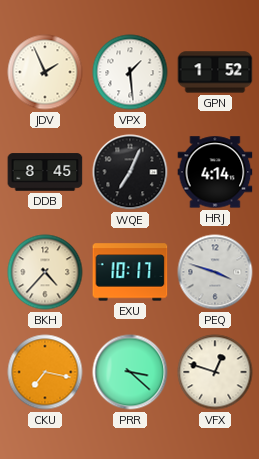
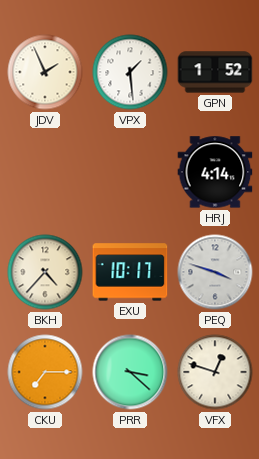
DDB: 8:45 -> none
WQE: 7:04 -> none
CKU: 7:17 -> 7:15
